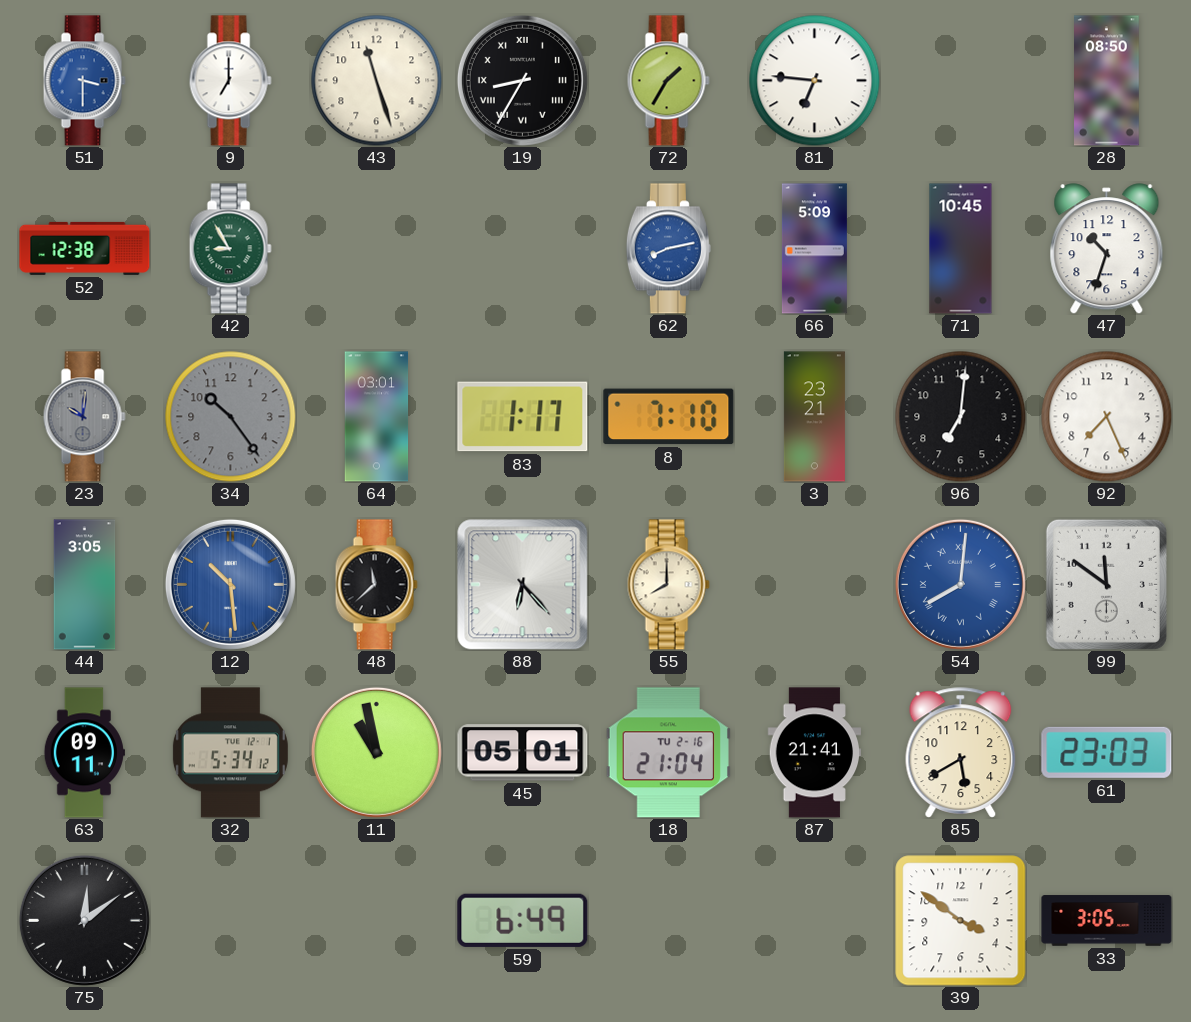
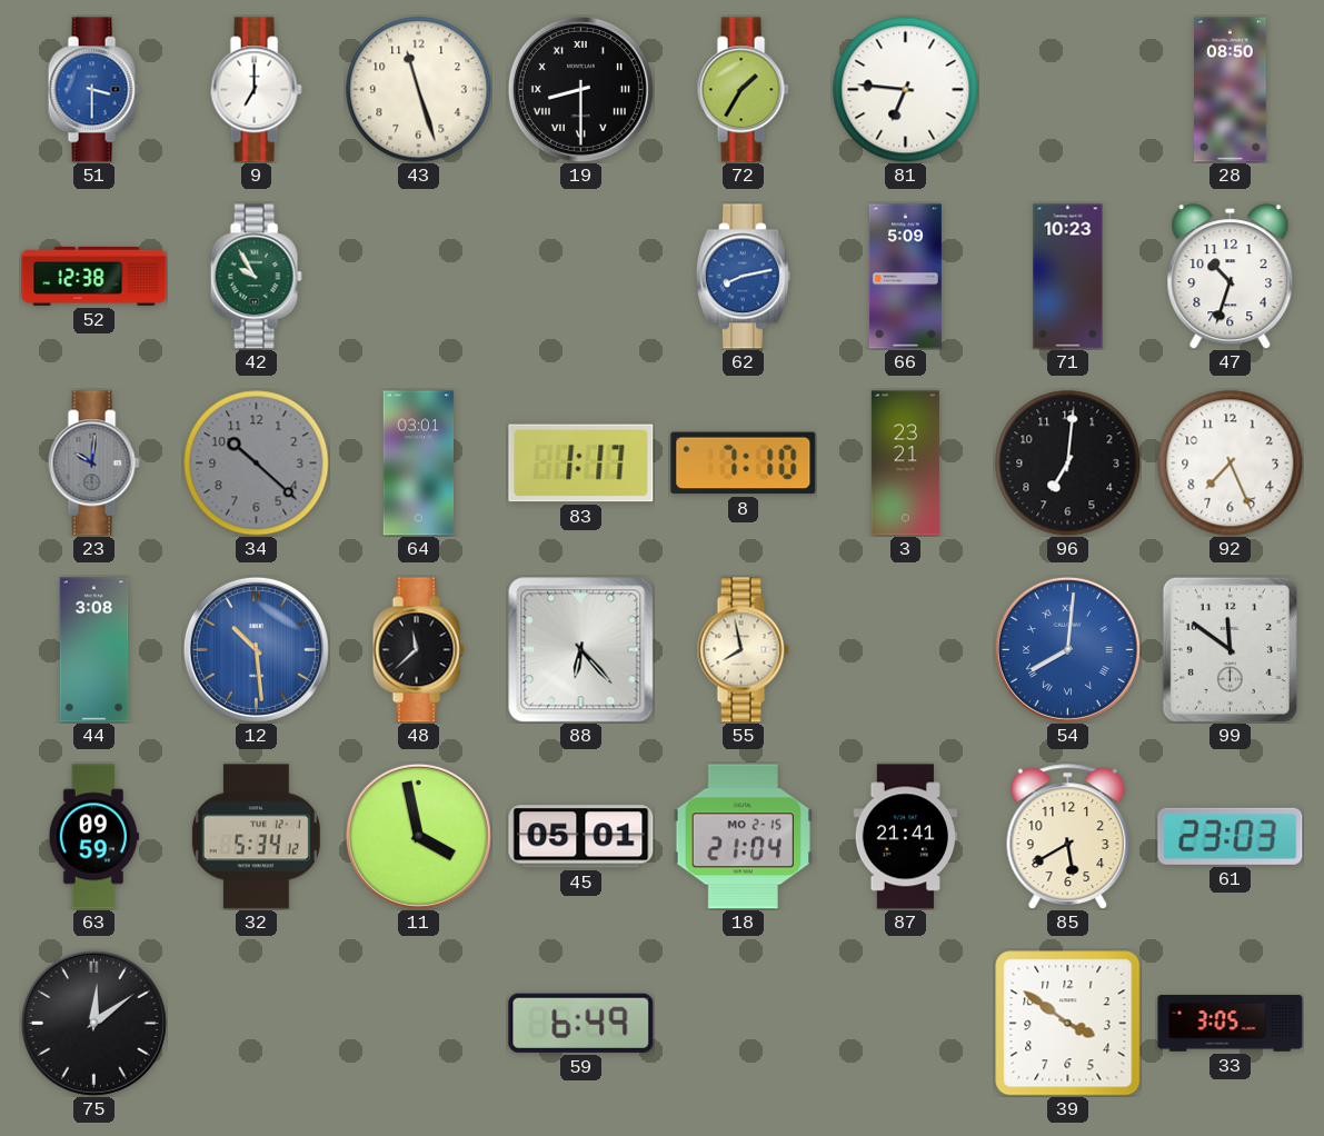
19: 8:35 -> 8:30
42: 8:55 -> 9:55
71: 10:45 -> 10:23
34: 10:24 -> 10:22
44: 3:05 -> 3:08
55: 8:00 -> 7:58
63: 09:11 -> 09:59
11: 10:58 -> 3:58
18 date: TU 2-16 -> MO 2-15
